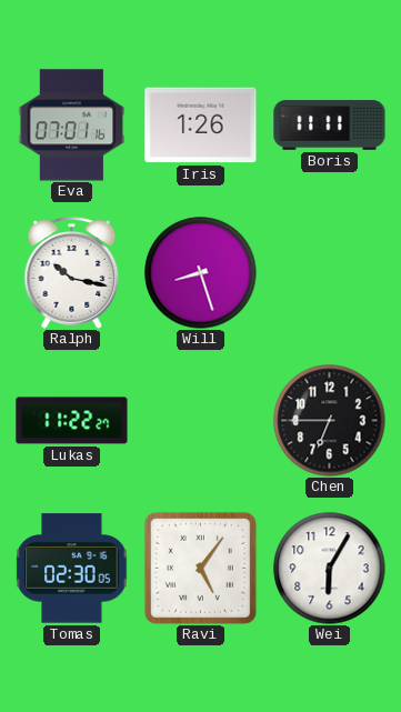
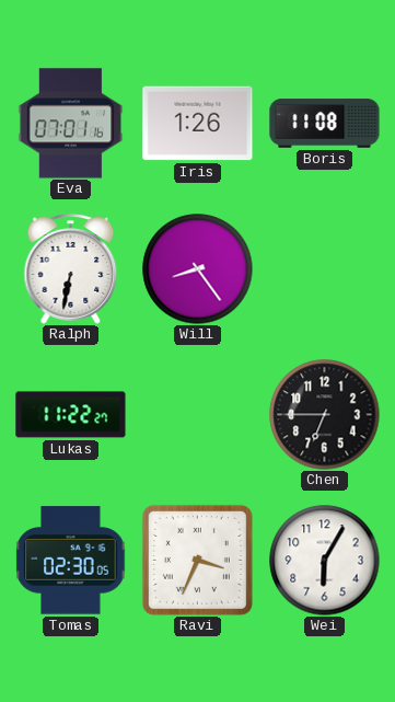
Boris: 11:11 -> 11:08
Ralph: 10:17 -> 6:32
Will: 8:27 -> 8:24
Ravi: 5:06 -> 3:34
